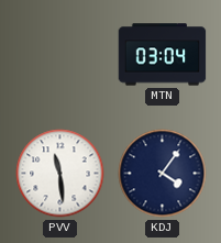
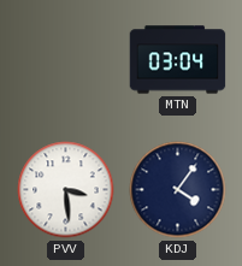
PVV: 11:29 -> 3:29
